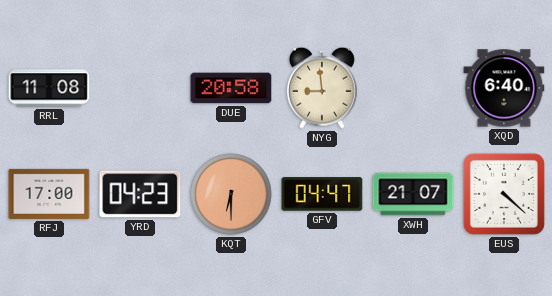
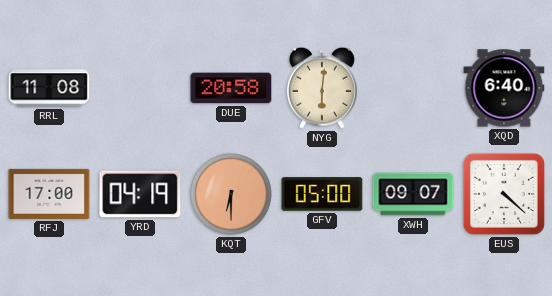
NYG: 8:59 -> 6:01
YRD: 04:23 -> 04:19
GFV: 04:47 -> 05:00
XWH: 21:07 -> 09:07
